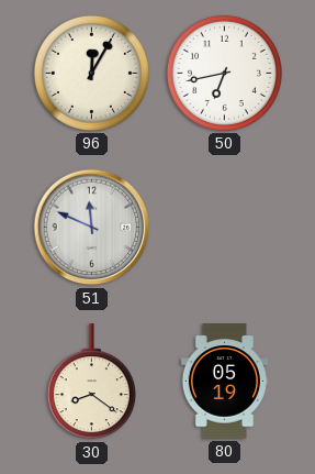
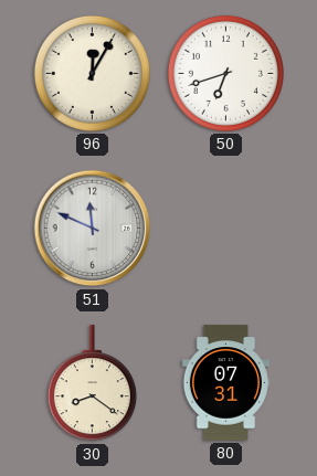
50: 6:43 -> 6:42
80: 05:19 -> 07:31
